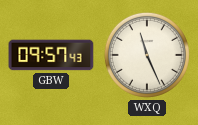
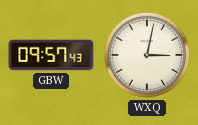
WXQ: 11:26 -> 3:02
